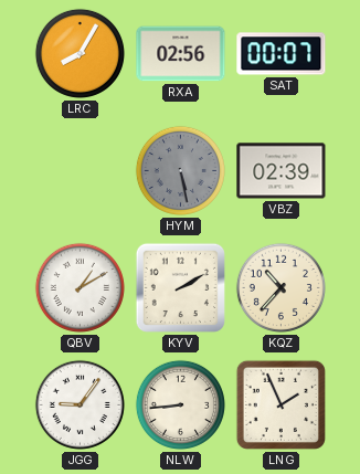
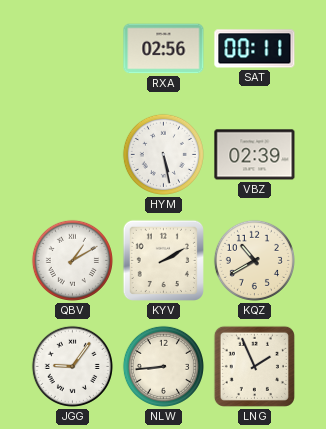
LRC: 8:05 -> none
SAT: 00:07 -> 00:11
HYM dial: grey -> white
KQZ: 10:37 -> 10:40
